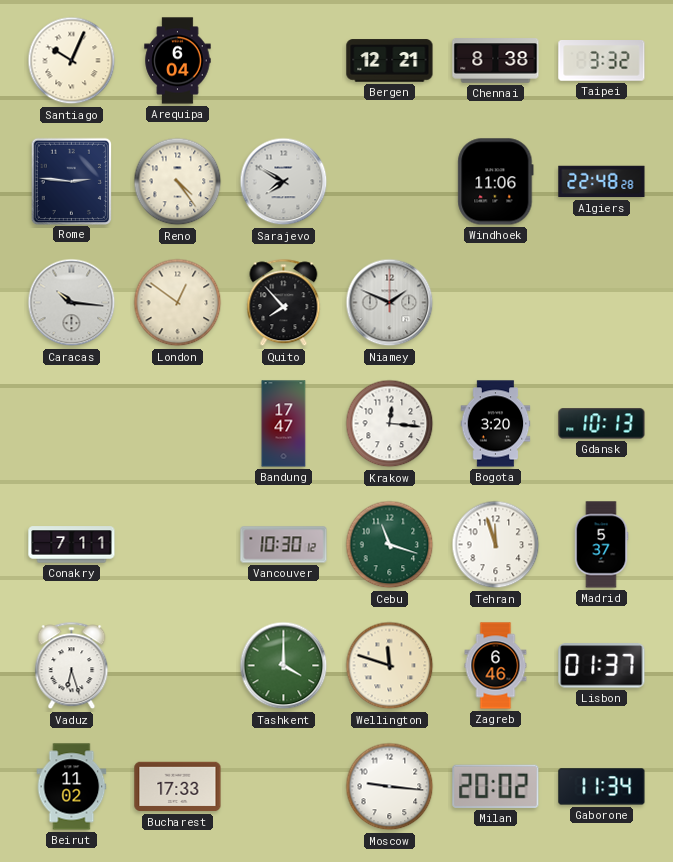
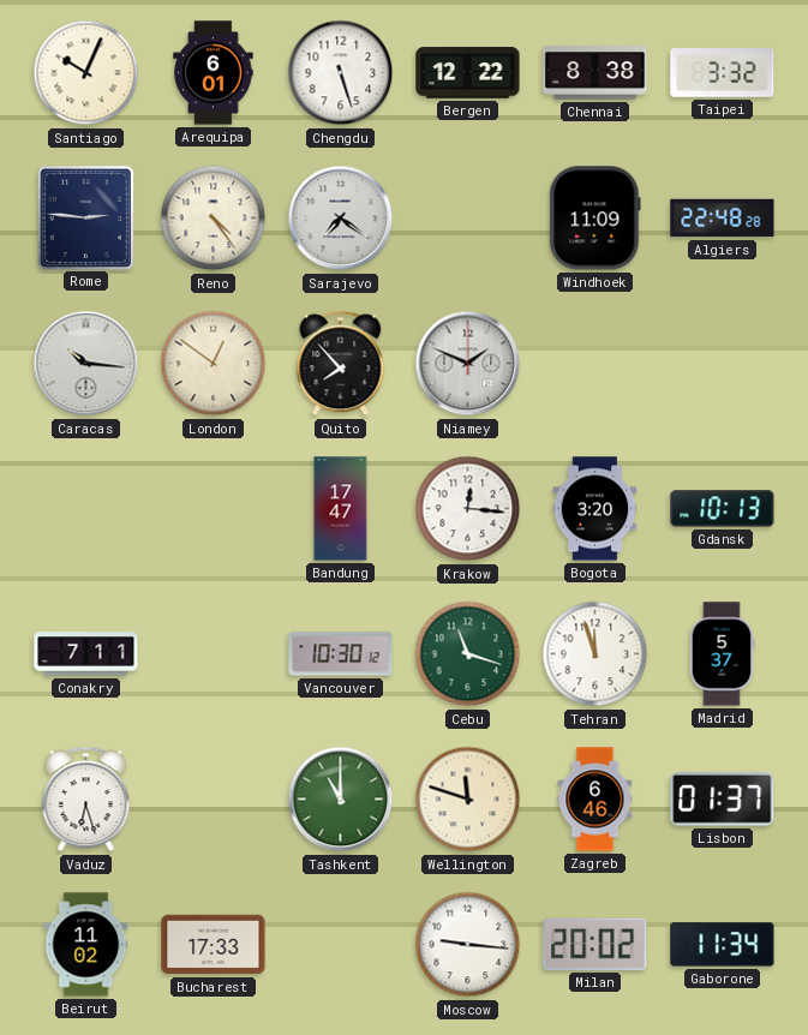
Arequipa: 6:04 -> 6:01
Chengdu: none -> 5:27
Bergen: 12:21 -> 12:22
Sarajevo: 7:50 -> 7:21
Windhoek: 11:06 -> 11:09
Tashkent: 4:00 -> 11:00
